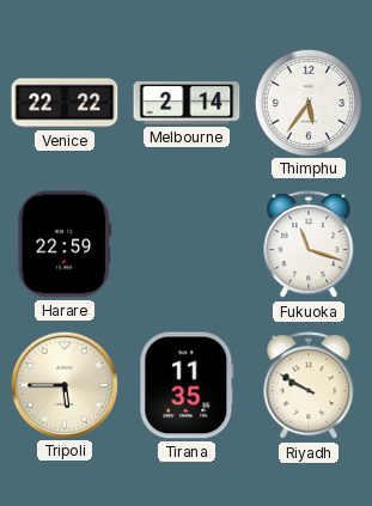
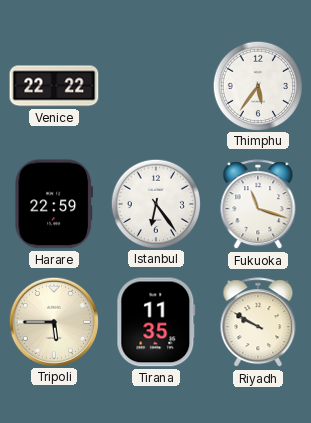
Melbourne: 2:14 -> none
Istanbul: none -> 6:24
